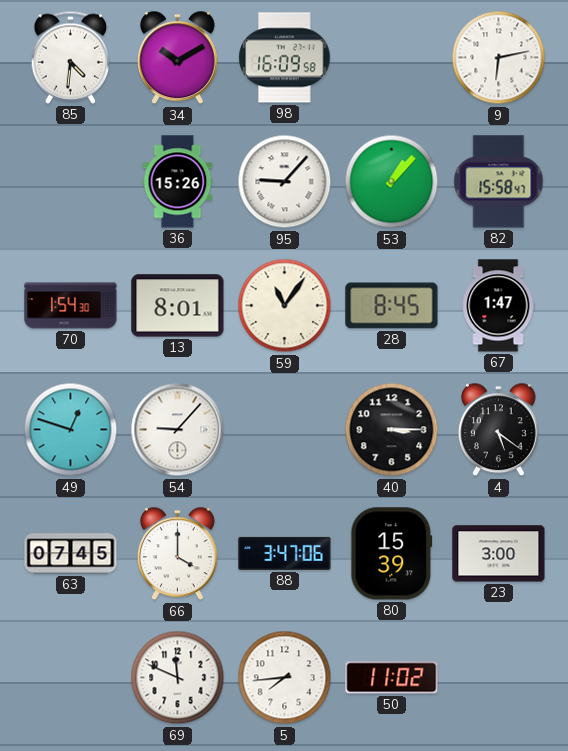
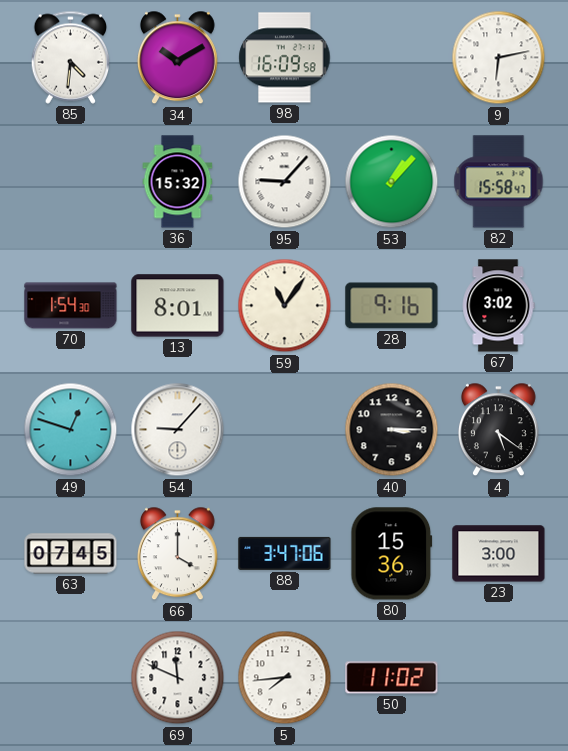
36: 15:26 -> 15:32
28: 8:45 -> 9:16
67: 1:47 -> 3:02
80: 15:39 -> 15:36
